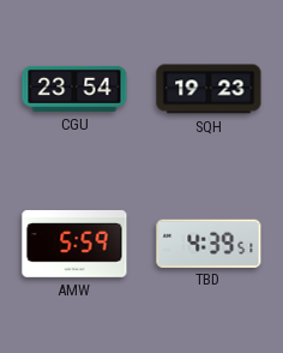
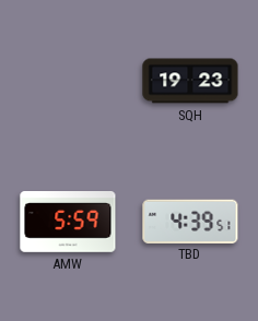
CGU: 23:54 -> none
